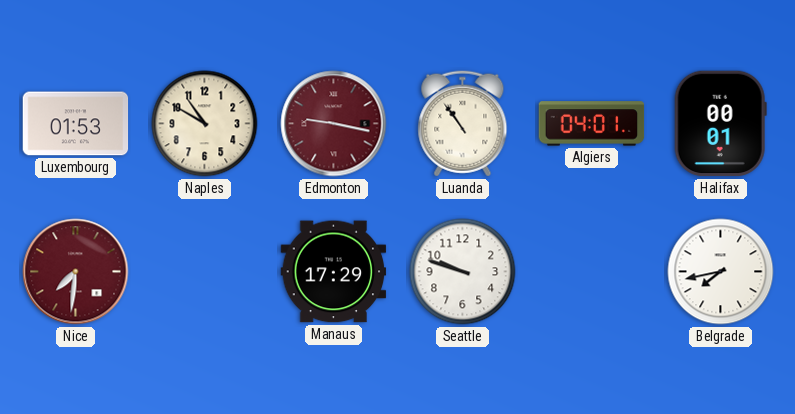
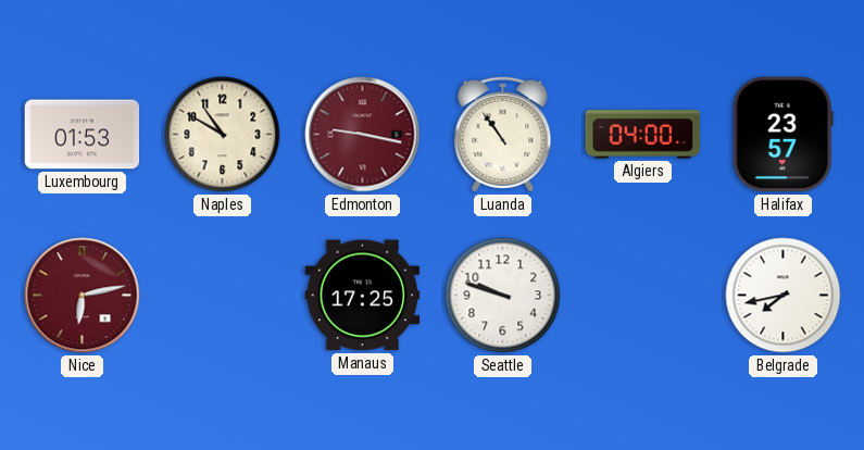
Algiers: 04:01 -> 04:00
Halifax: 00:01 -> 23:57
Nice: 7:31 -> 6:13
Manaus: 17:29 -> 17:25
